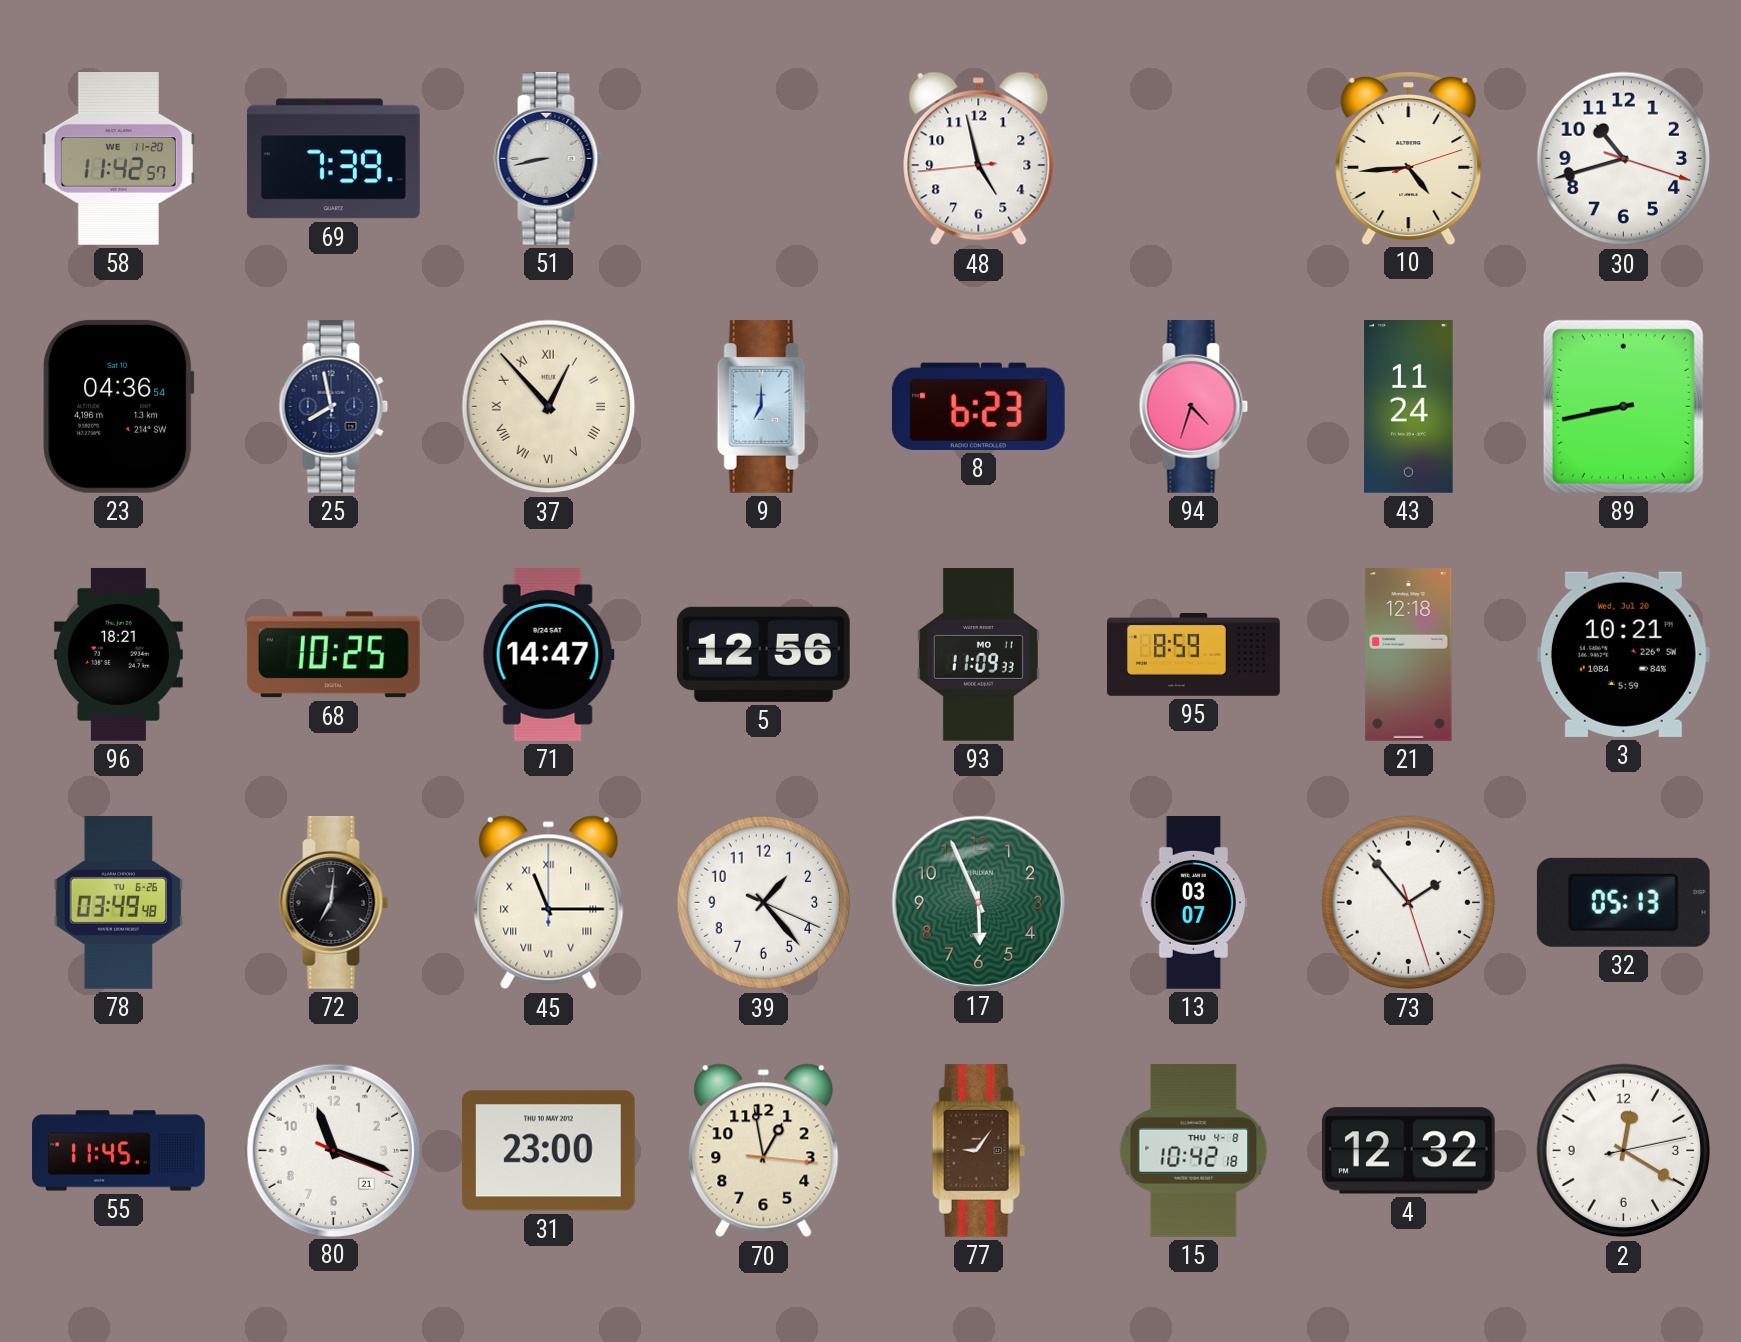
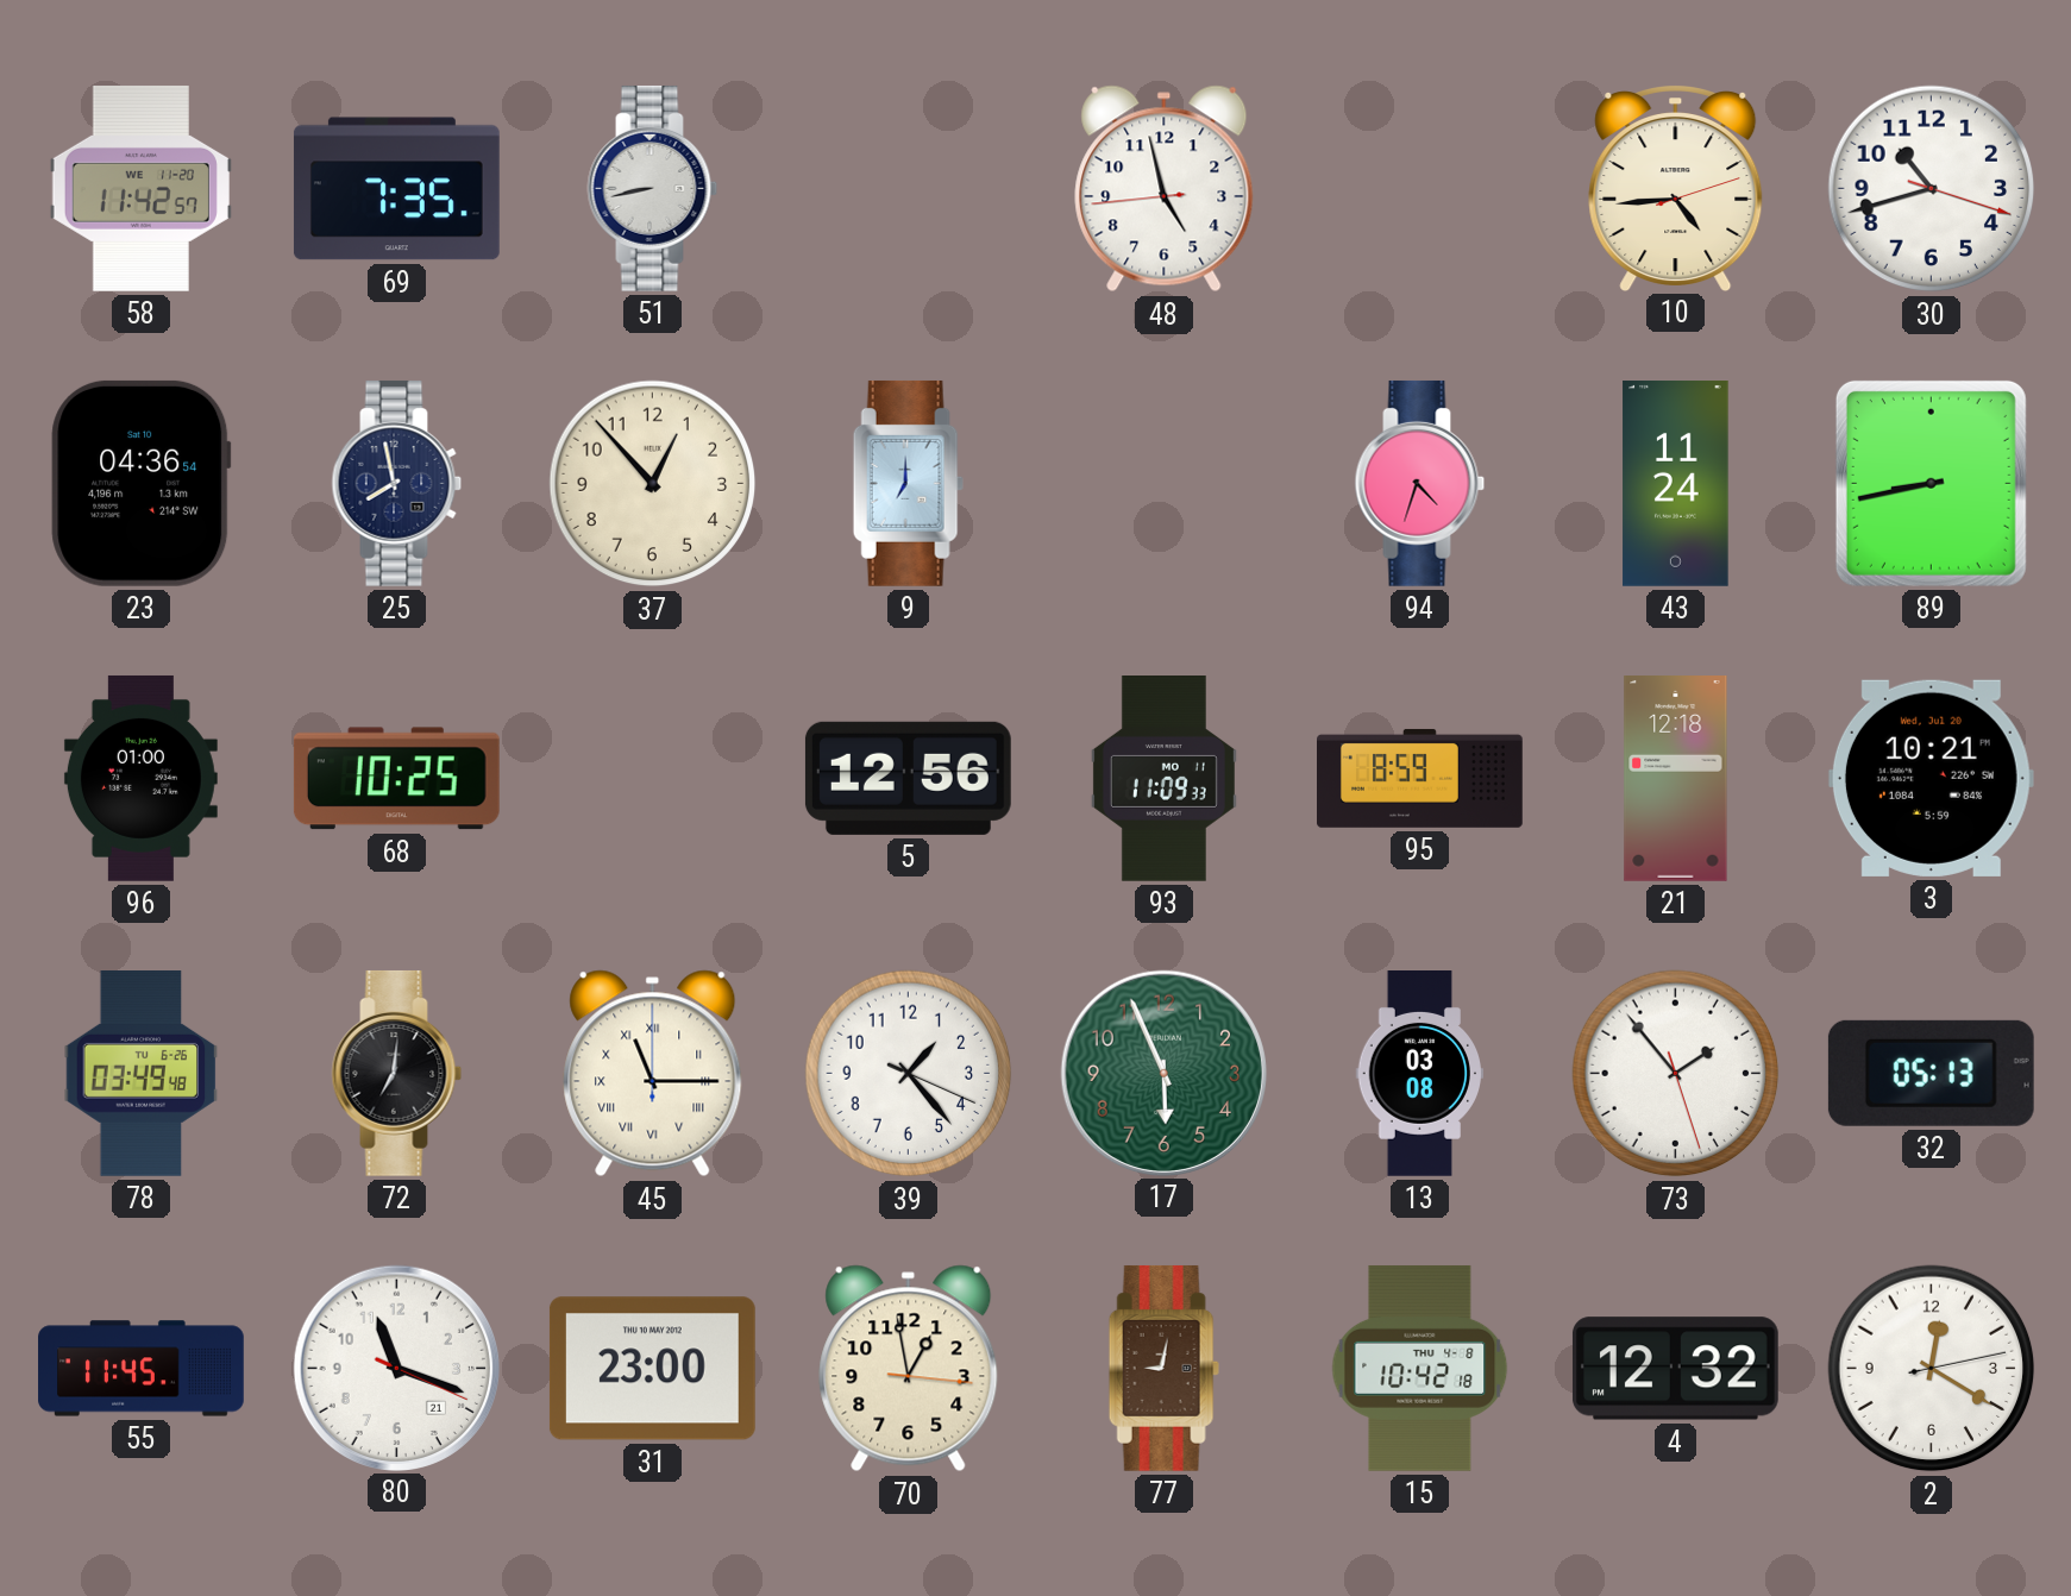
69: 7:39 -> 7:35
37 numerals: Roman -> Arabic
8: 6:23 -> none
96: 18:21 -> 01:00
71: 14:47 -> none
13: 03:07 -> 03:08
77: 9:06 -> 9:02
